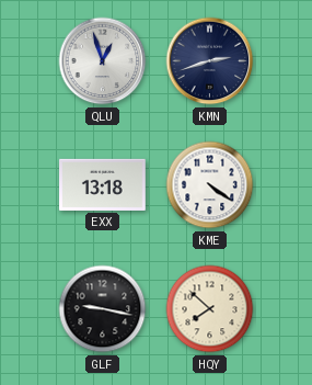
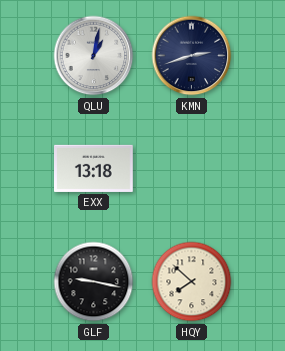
QLU: 12:57 -> 1:02
KME: 4:21 -> none
